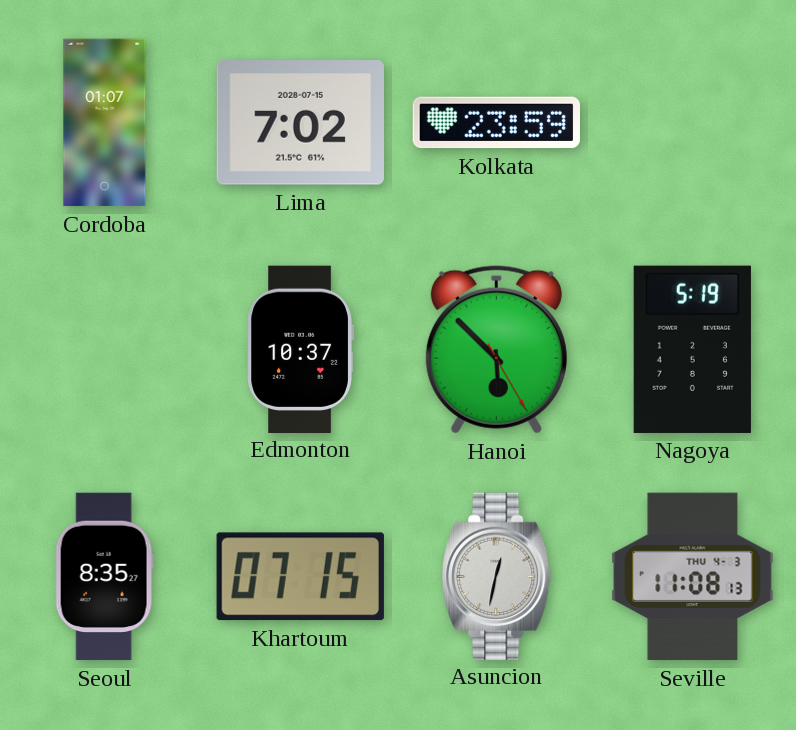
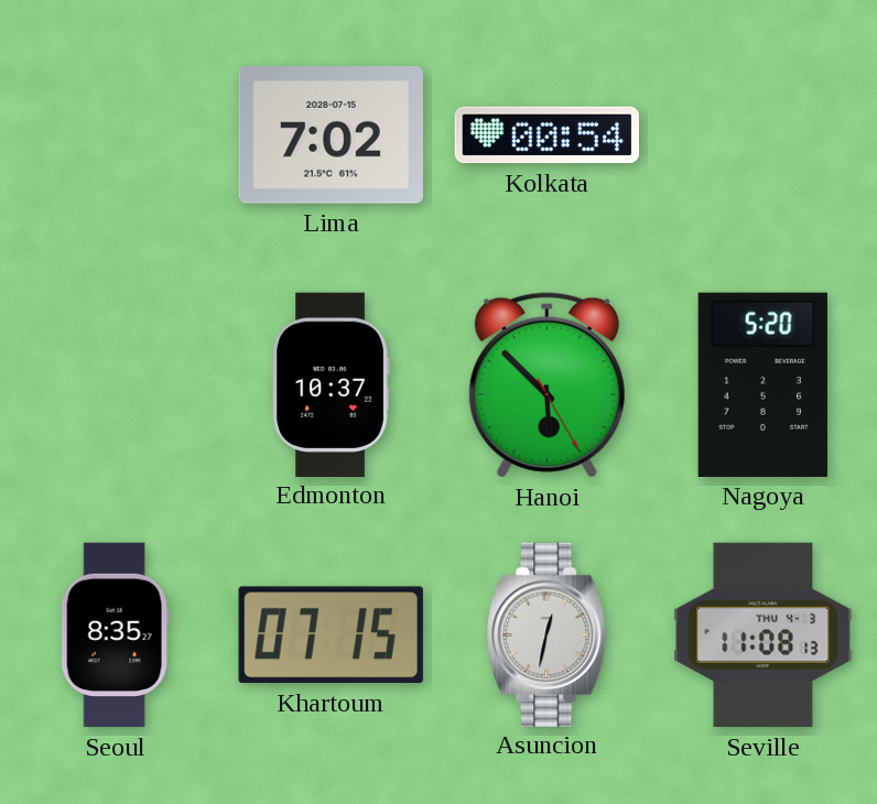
Cordoba: 01:07 -> none
Kolkata: 23:59 -> 00:54
Nagoya: 5:19 -> 5:20
